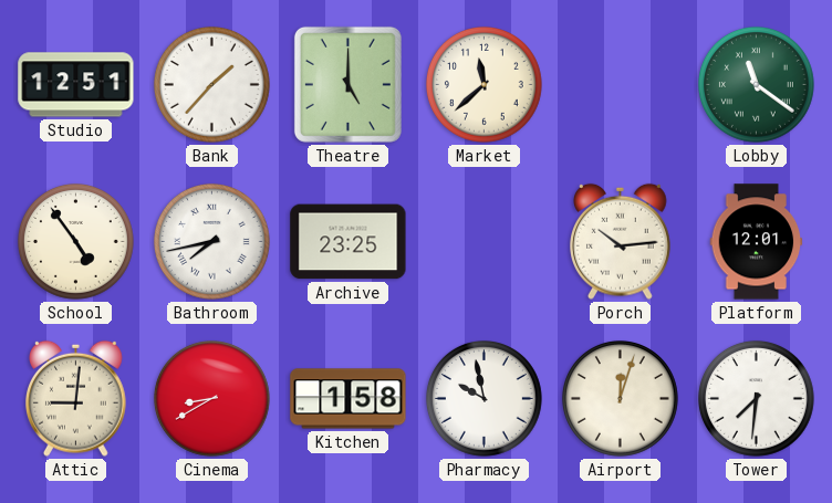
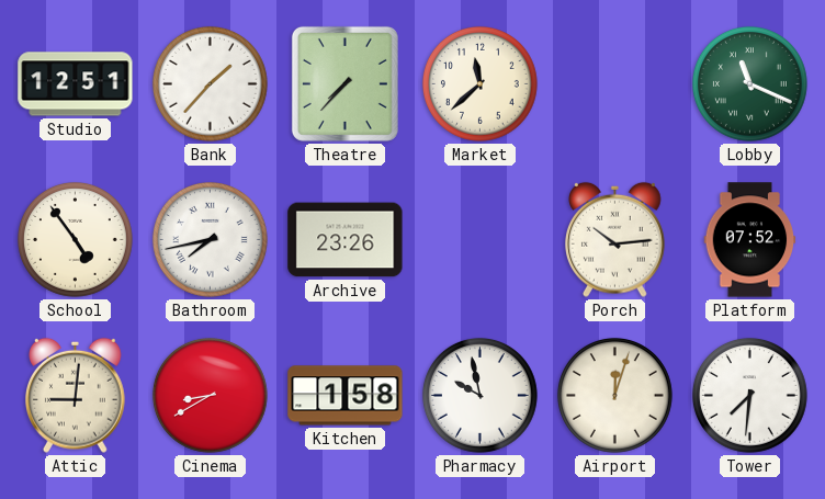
Theatre: 5:00 -> 7:37
Lobby: 11:21 -> 11:19
Archive: 23:25 -> 23:26
Platform: 12:01 -> 07:52
